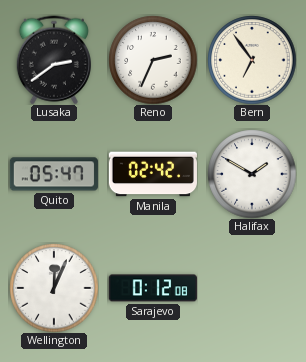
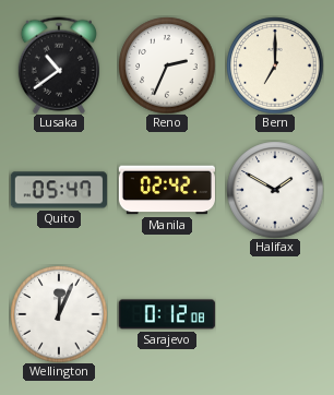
Lusaka: 2:39 -> 10:39
Bern: 6:54 -> 7:00
